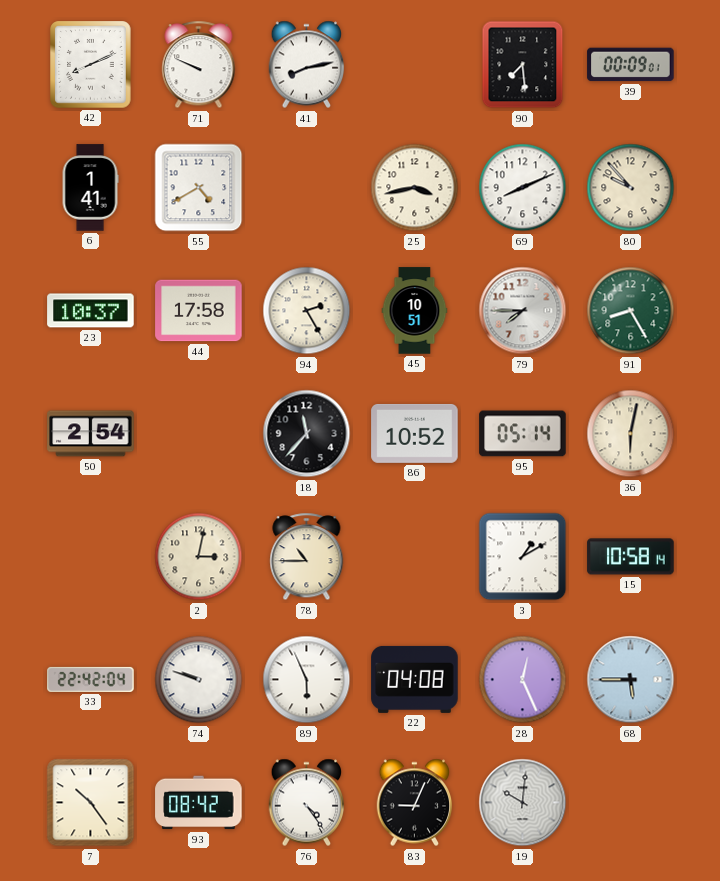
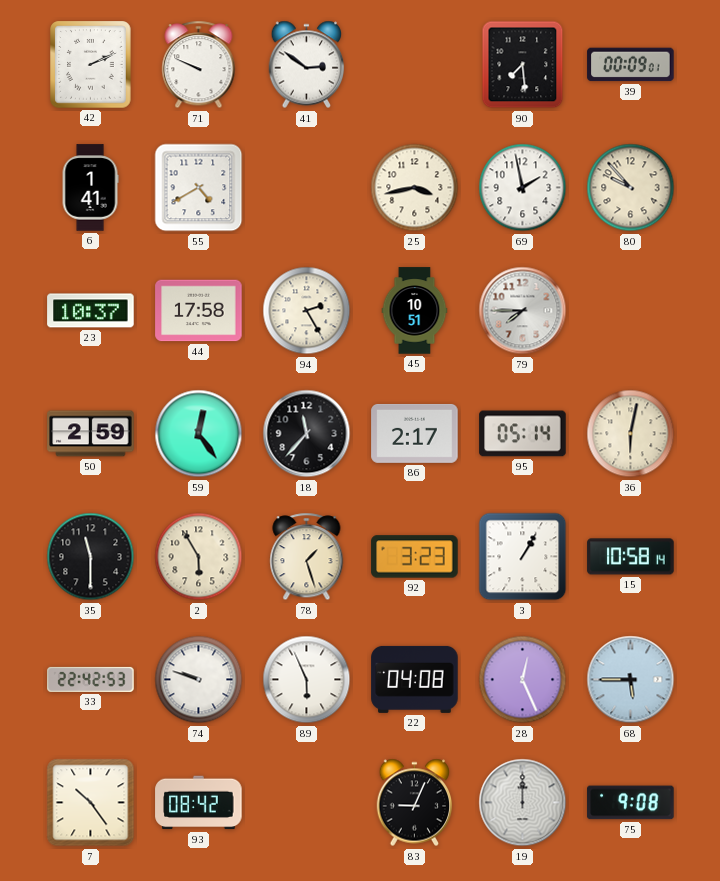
42: 8:11 -> 2:11
41: 8:13 -> 2:51
69: 8:11 -> 1:58
91: 8:25 -> none
50: 2:54 -> 2:59
59: none -> 12:24
86: 10:52 -> 2:17
35: none -> 11:30
2: 3:02 -> 5:55
78: 10:45 -> 1:27
92: none -> 3:23
3: 1:10 -> 1:05
33: 22:42:04 -> 22:42:53
76: 4:24 -> none
19: 10:01 -> 12:00
75: none -> 9:08
